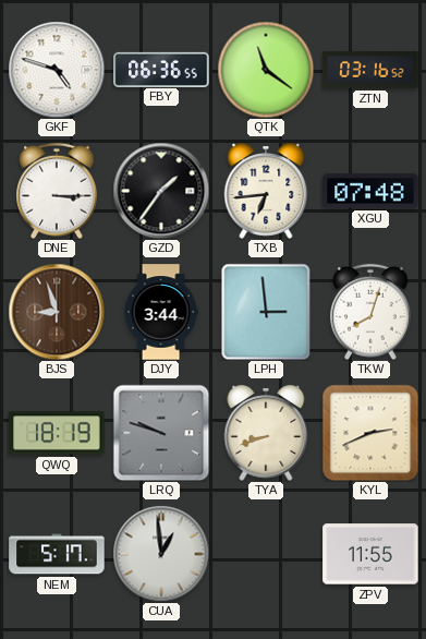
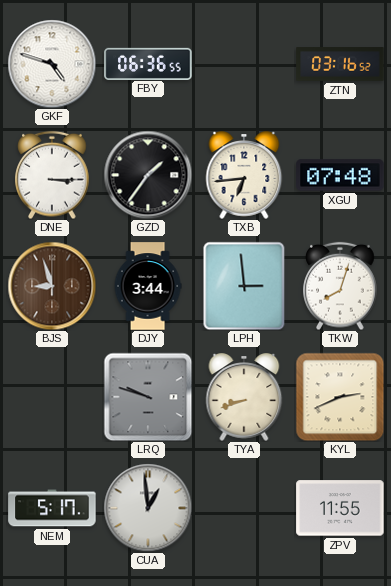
QTK: 11:21 -> none
QWQ: 18:19 -> none
